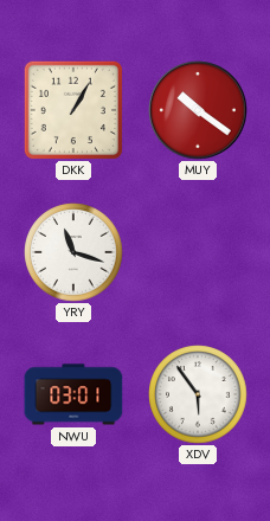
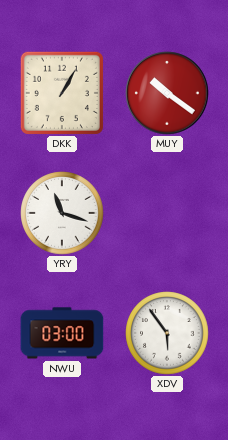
NWU: 03:01 -> 03:00
